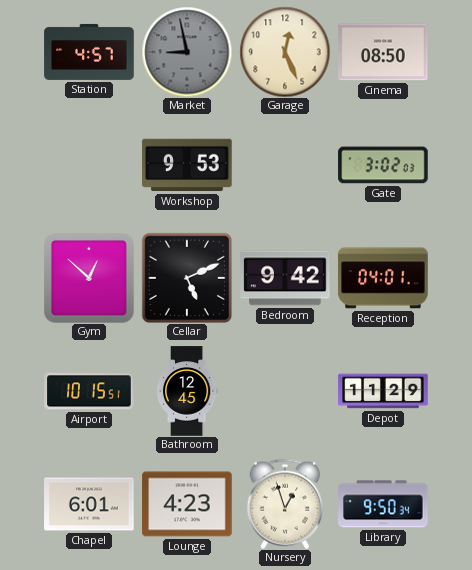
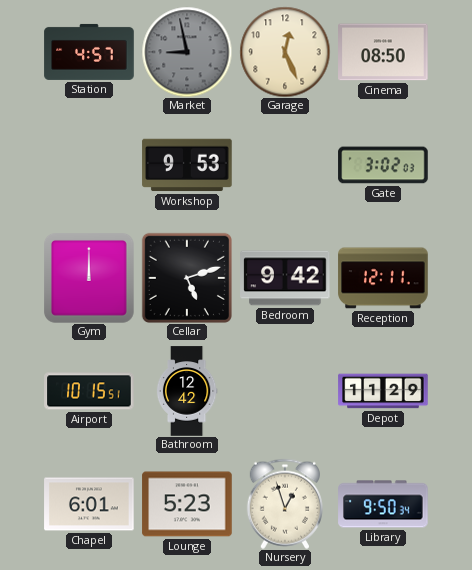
Gym: 12:52 -> 12:00
Cellar: 5:11 -> 5:12
Reception: 04:01 -> 12:11
Bathroom: 12:45 -> 12:42
Lounge: 4:23 -> 5:23
